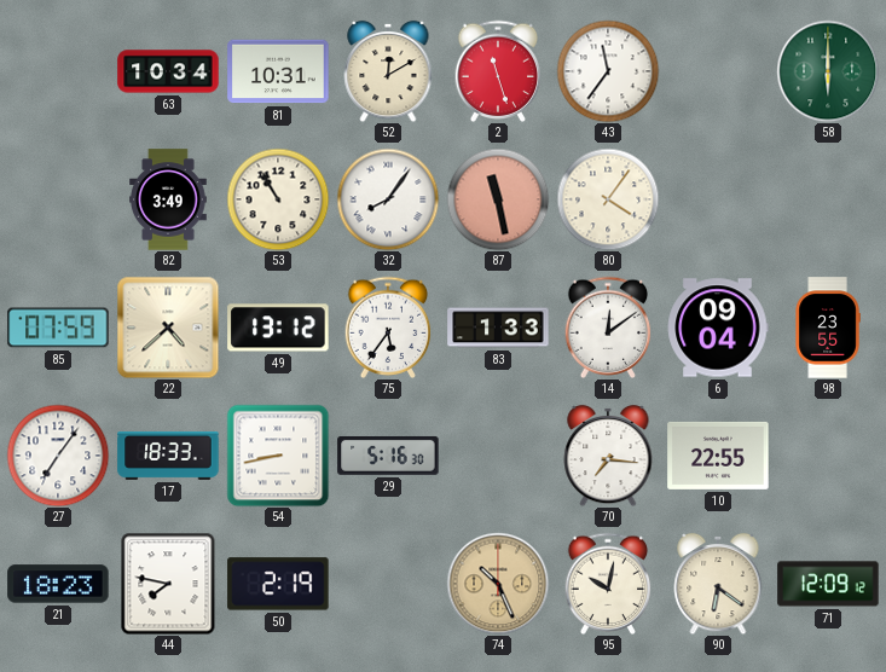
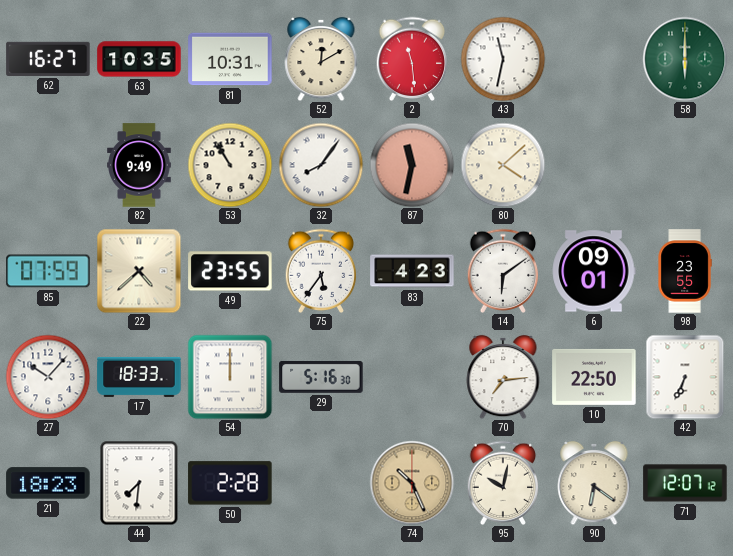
62: none -> 16:27
63: 10:34 -> 10:35
2: 11:27 -> 11:29
43: 11:36 -> 11:32
82: 3:49 -> 9:49
87: 11:28 -> 11:32
80: 4:06 -> 4:08
49: 13:12 -> 23:55
83: 1:33 -> 4:23
14: 12:09 -> 6:09
6: 09:04 -> 09:01
27: 7:06 -> 10:07
54: 8:43 -> 12:00
70: 7:16 -> 7:14
10: 22:55 -> 22:50
42: none -> 6:34
44: 7:47 -> 7:31
50: 2:19 -> 2:28
71: 12:09 -> 12:07
